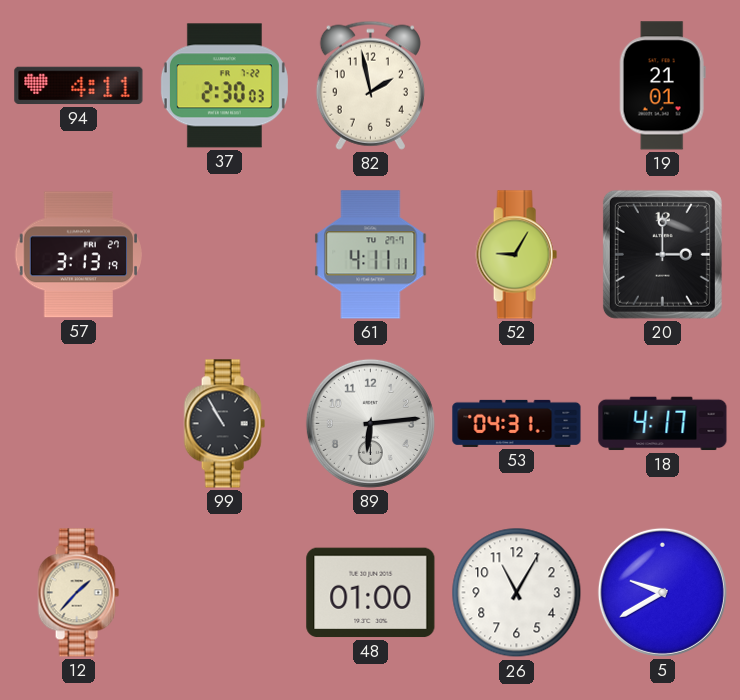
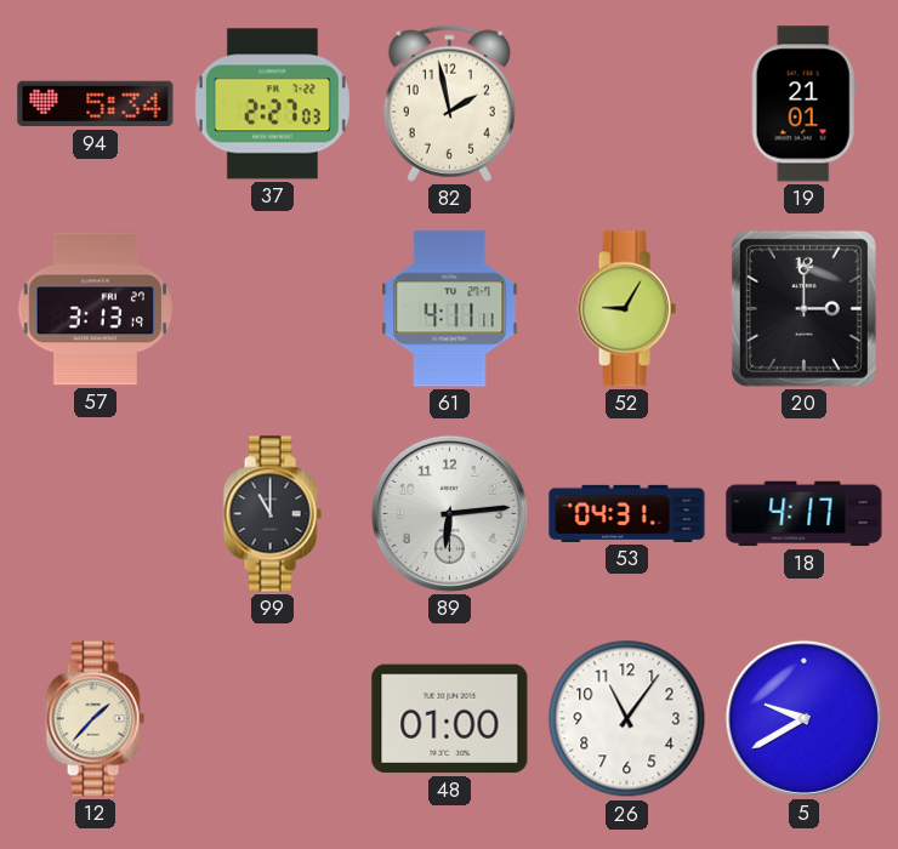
94: 4:11 -> 5:34
37: 2:30 -> 2:27
99: 10:55 -> 11:00
26: 11:05 -> 11:06
